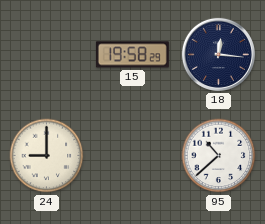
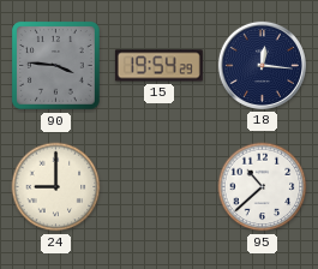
90: none -> 3:46
15: 19:58 -> 19:54
